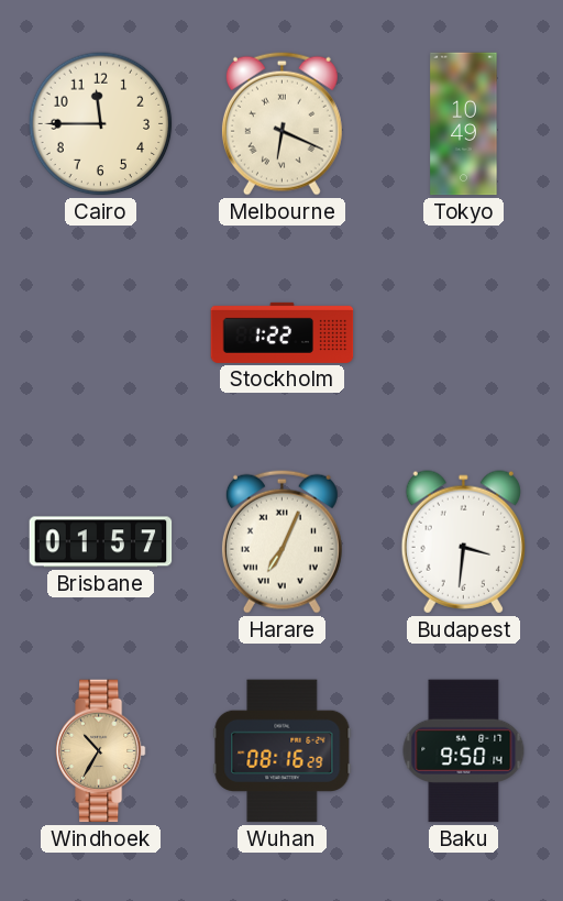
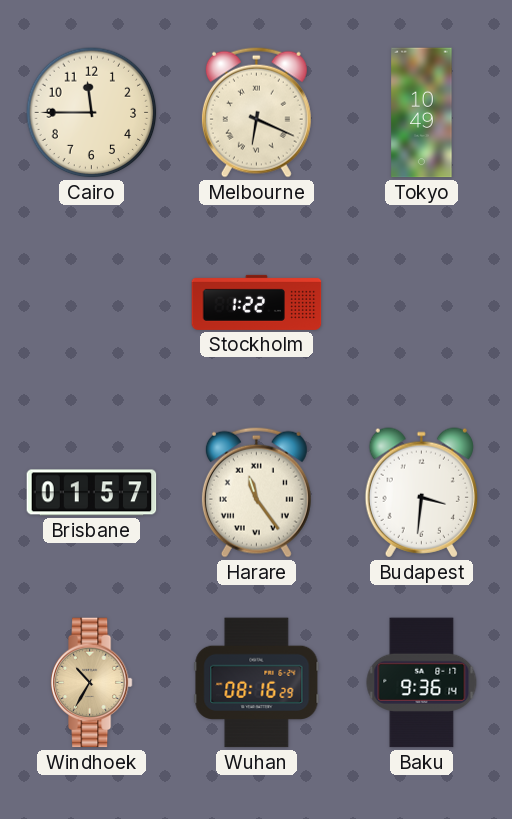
Harare: 7:04 -> 11:24
Baku: 9:50 -> 9:36
